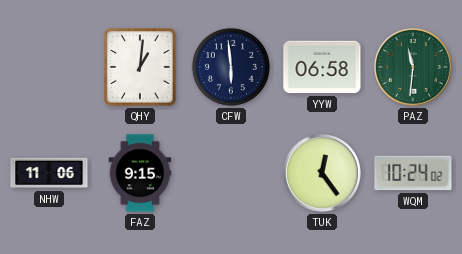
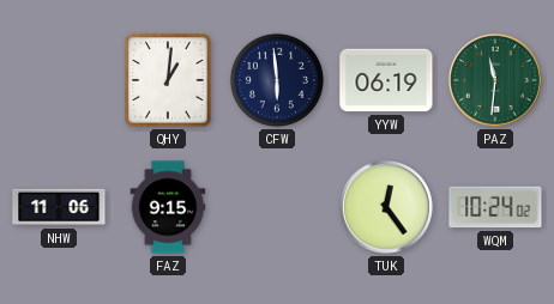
YYW: 06:58 -> 06:19
